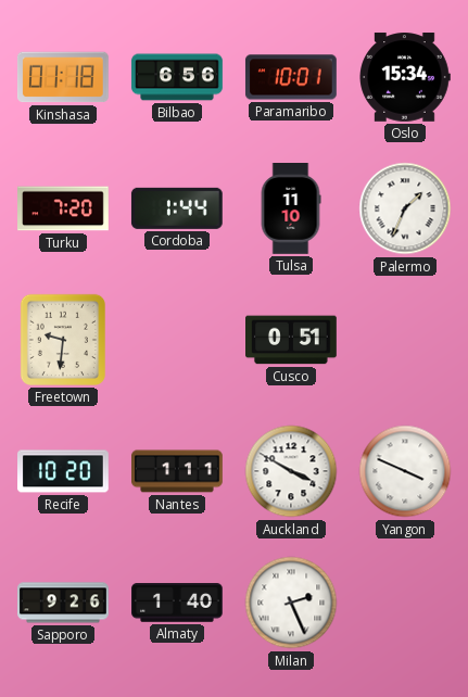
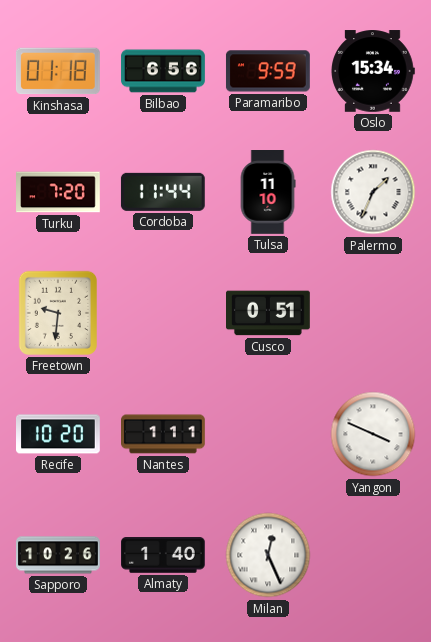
Paramaribo: 10:01 -> 9:59
Cordoba: 1:44 -> 11:44
Auckland: 3:50 -> none
Sapporo: 9:26 -> 10:26
Milan: 2:26 -> 12:26
